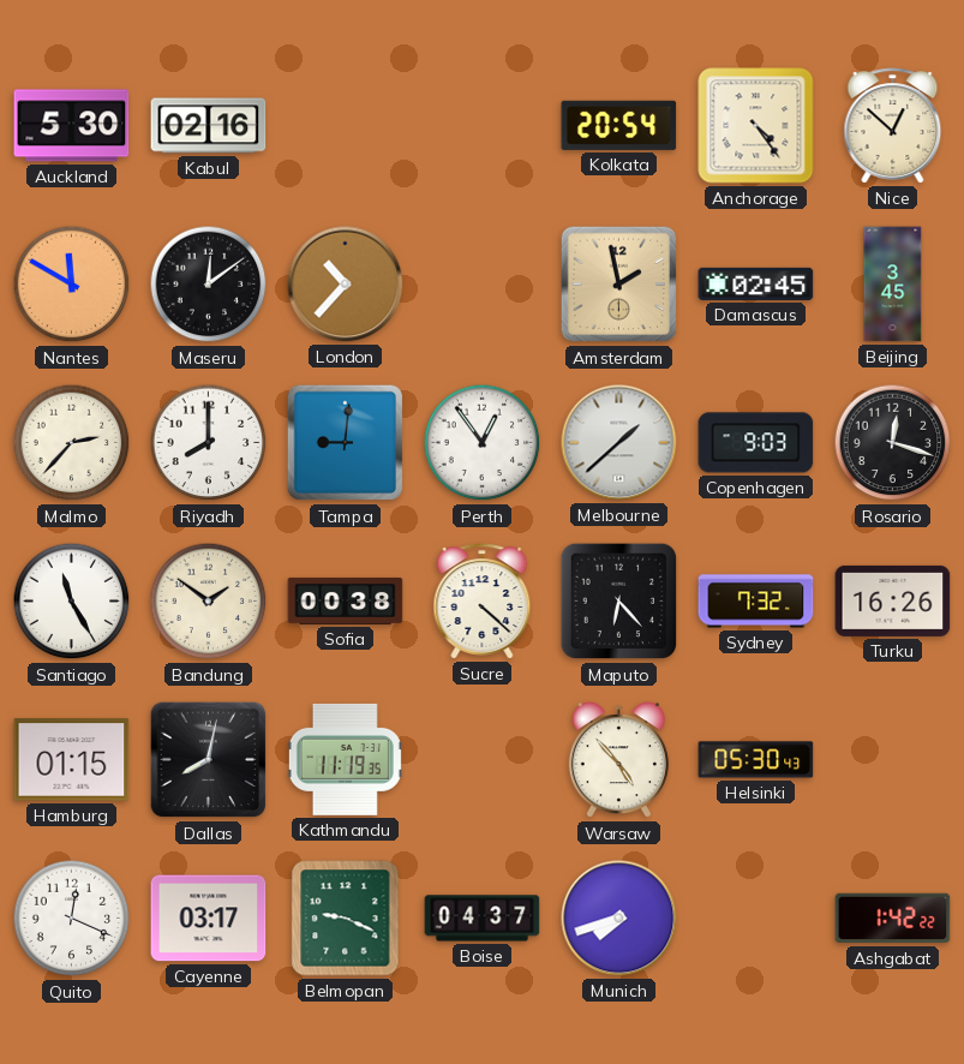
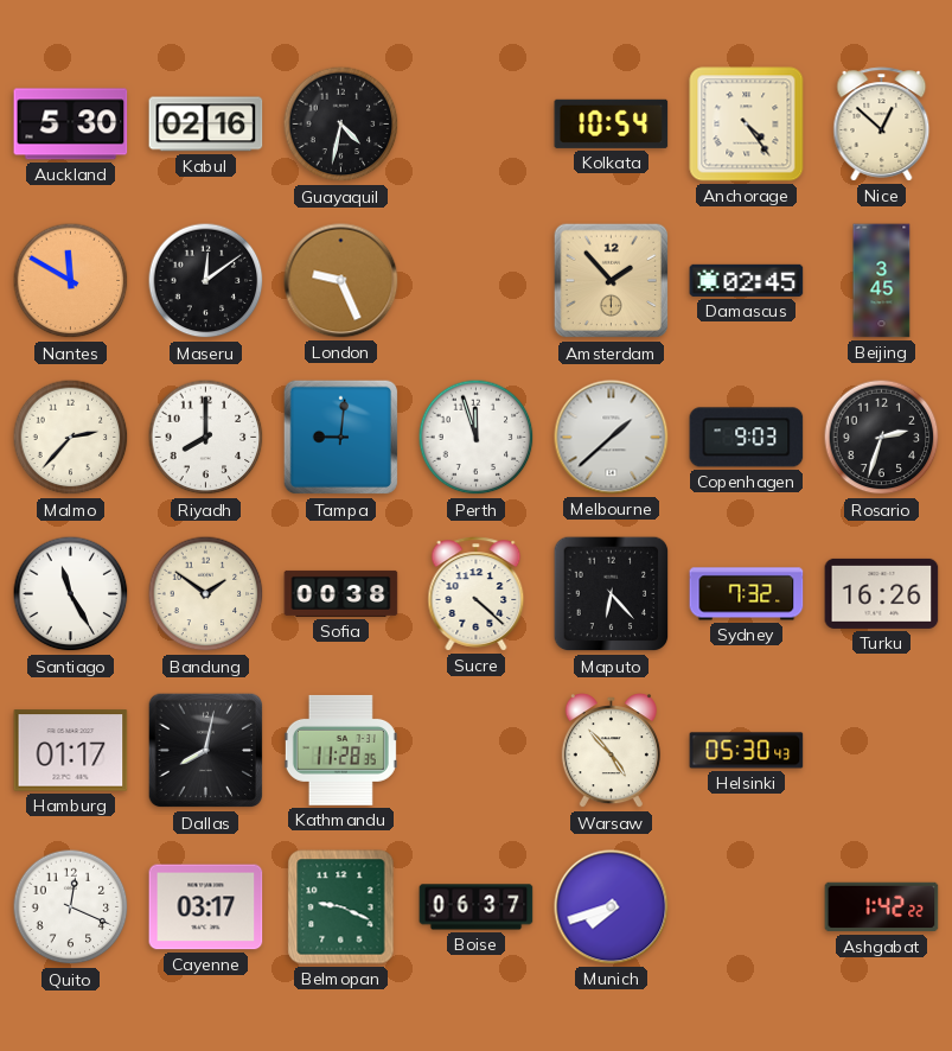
Guayaquil: none -> 4:32
Kolkata: 20:54 -> 10:54
London: 10:37 -> 9:26
Amsterdam: 1:58 -> 1:53
Perth: 12:54 -> 11:57
Rosario: 12:18 -> 2:33
Hamburg: 01:15 -> 01:17
Kathmandu: 11:19 -> 11:28
Boise: 04:37 -> 06:37
